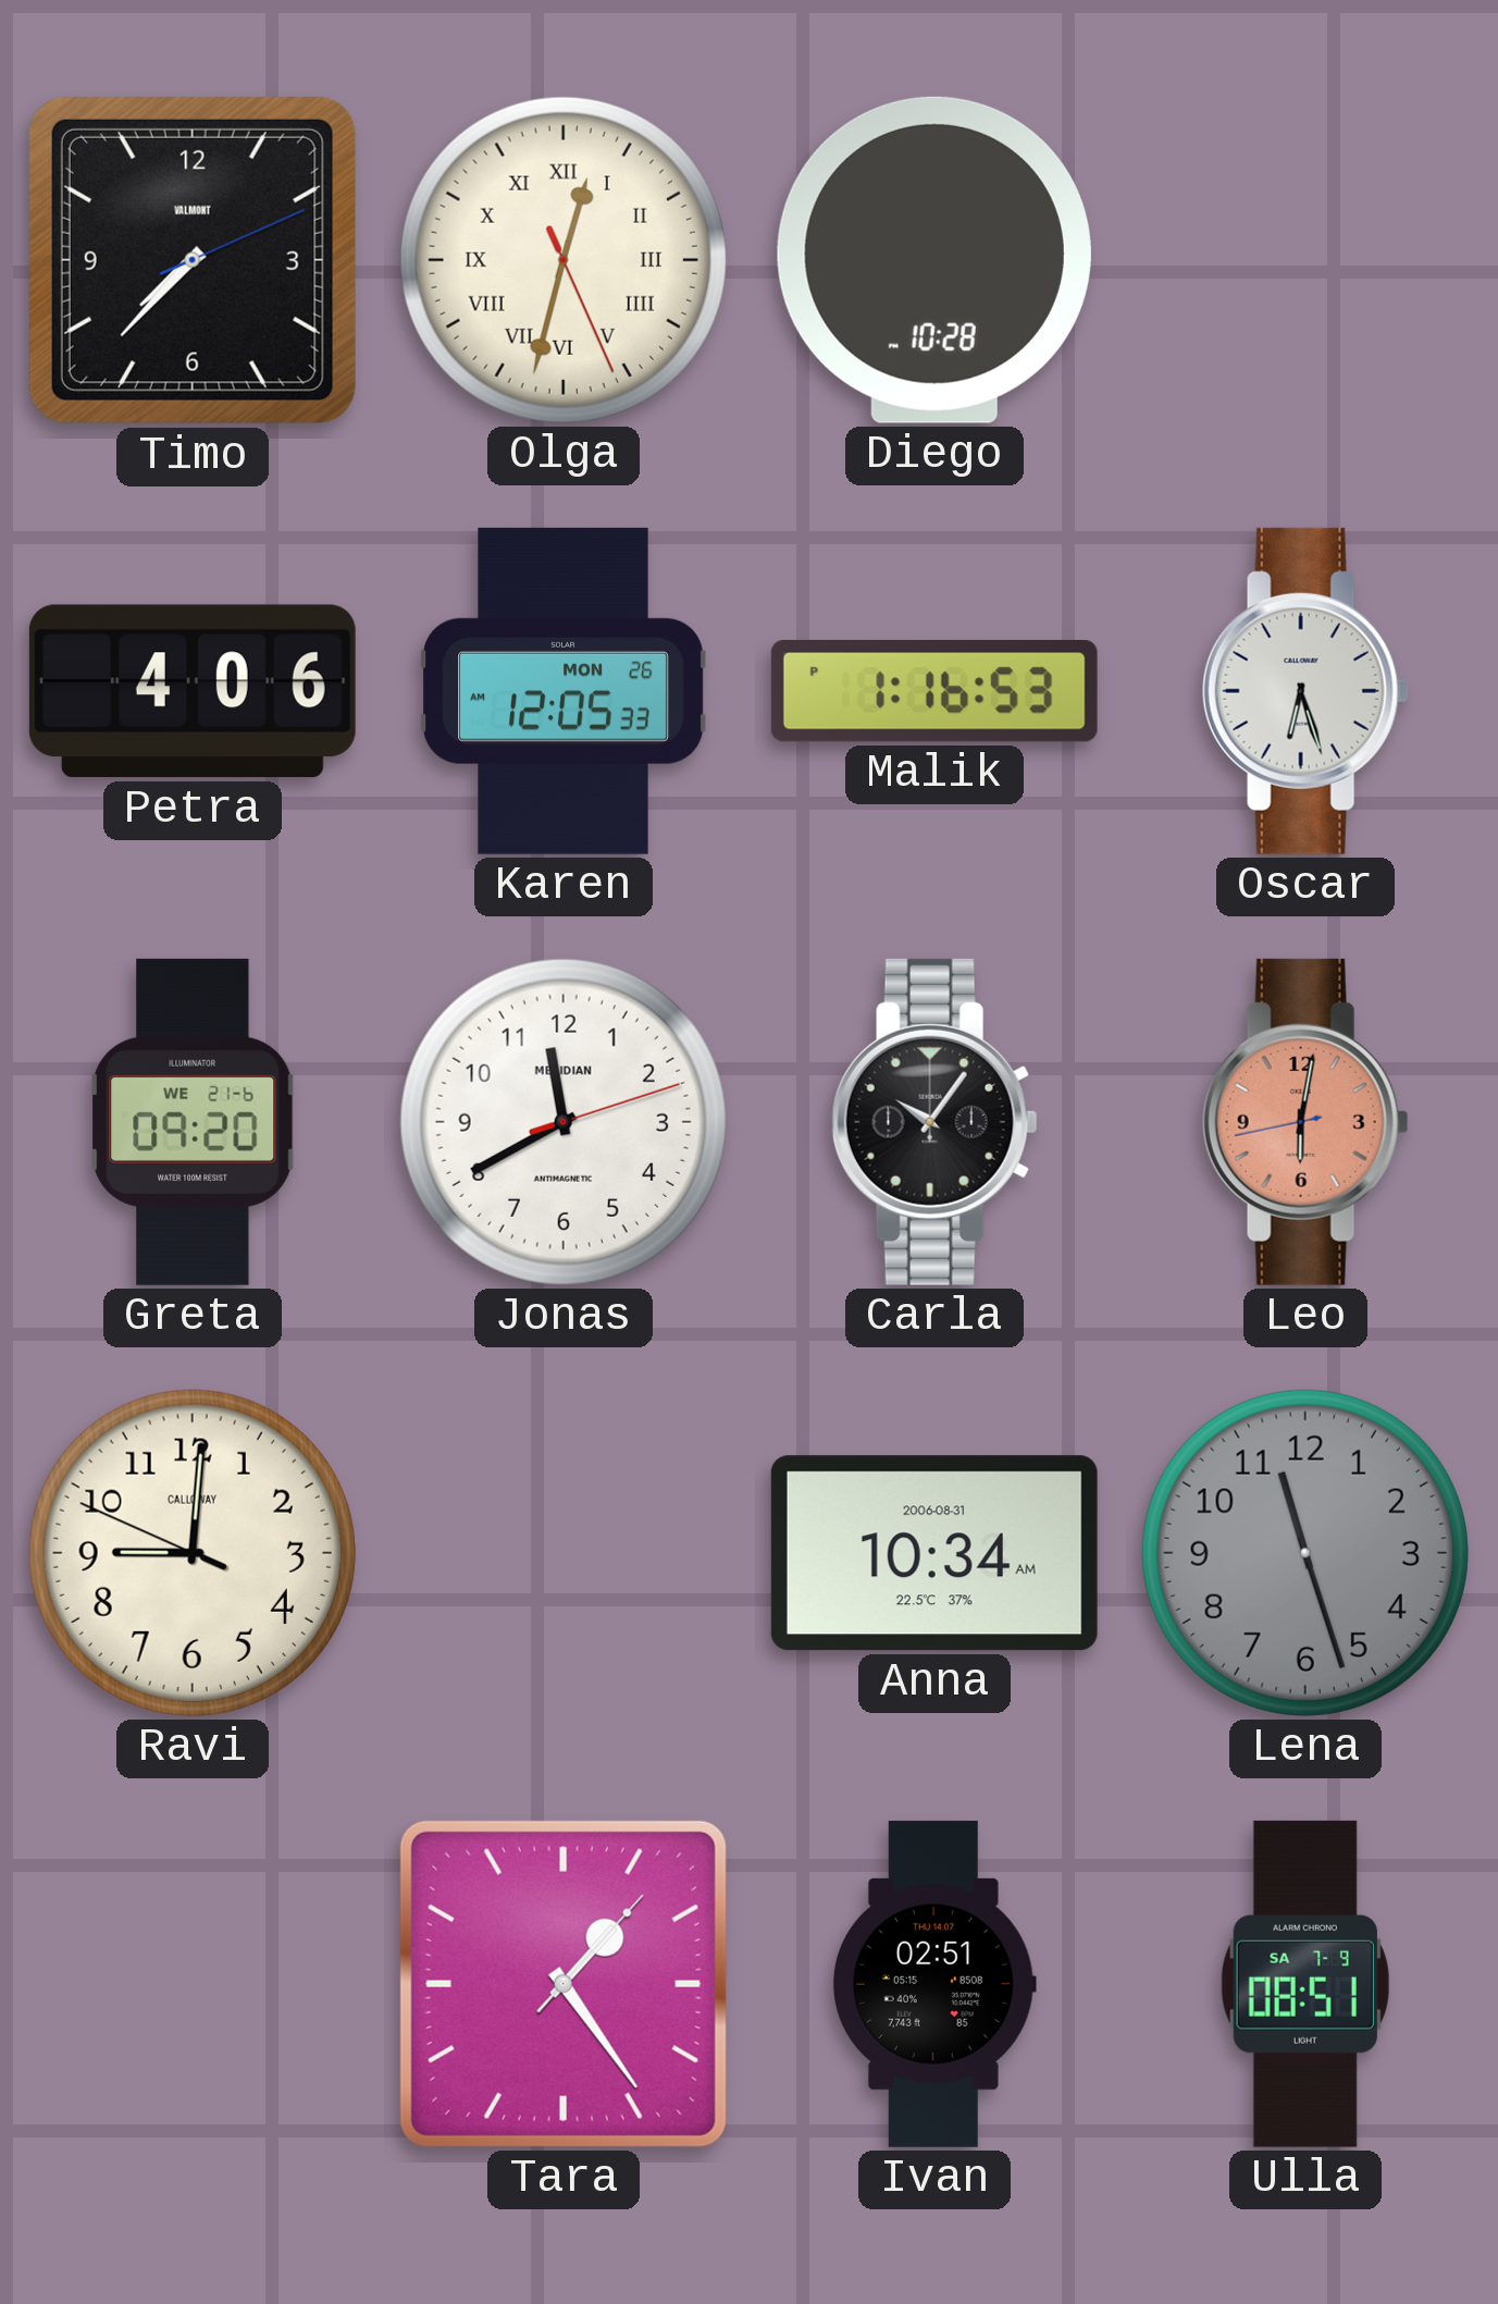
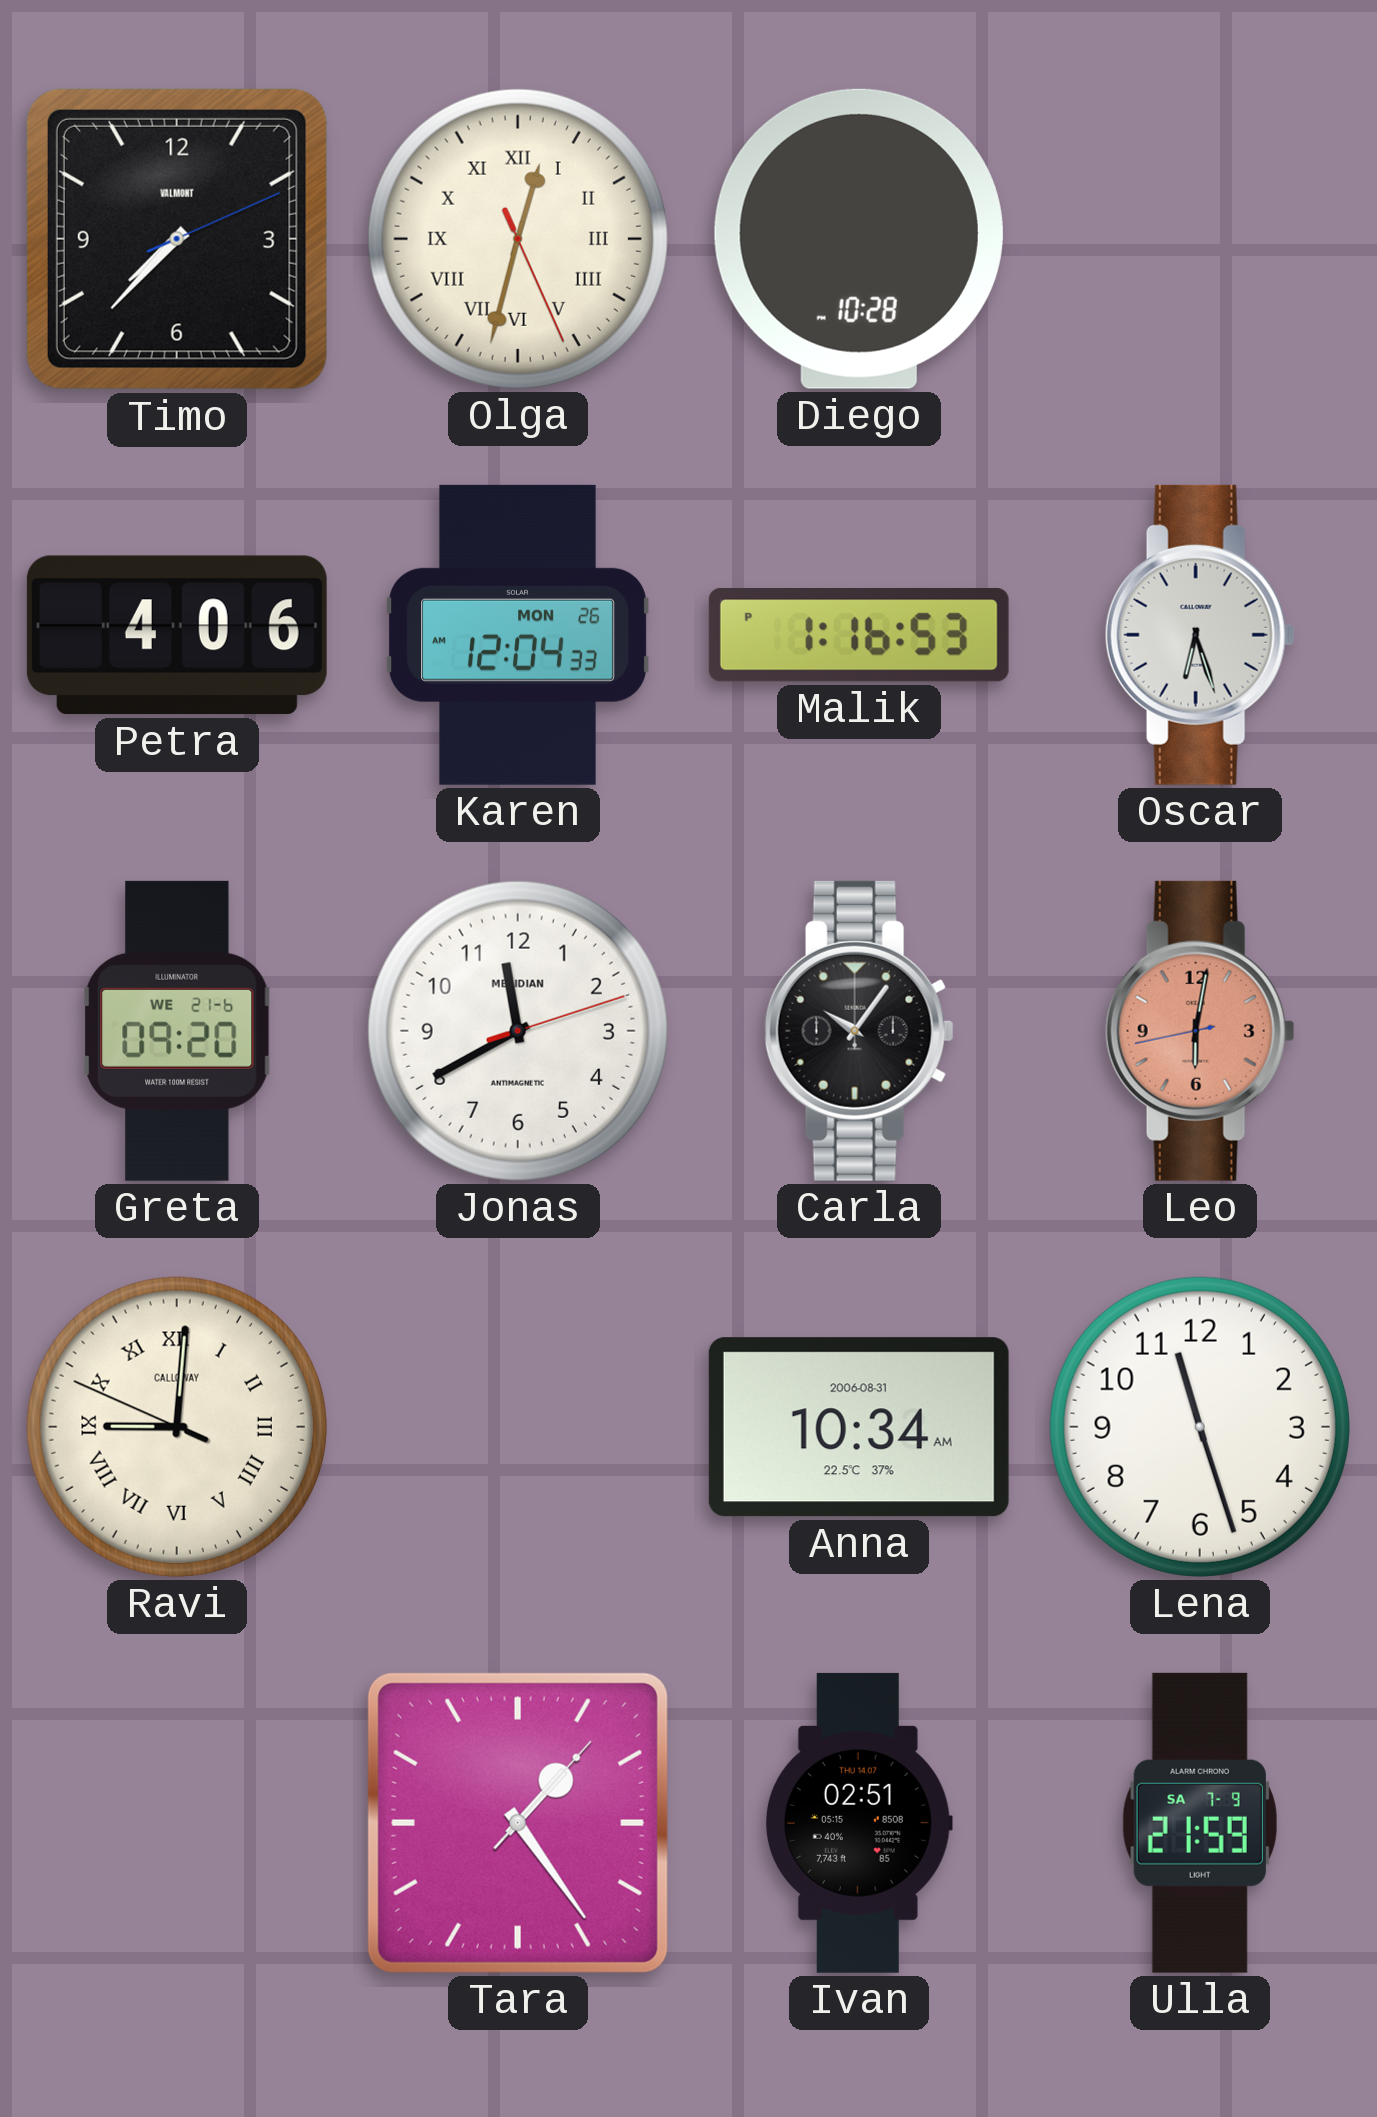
Karen: 12:05 -> 12:04
Ravi numerals: Arabic -> Roman
Lena dial: grey -> white
Ulla: 08:51 -> 21:59
